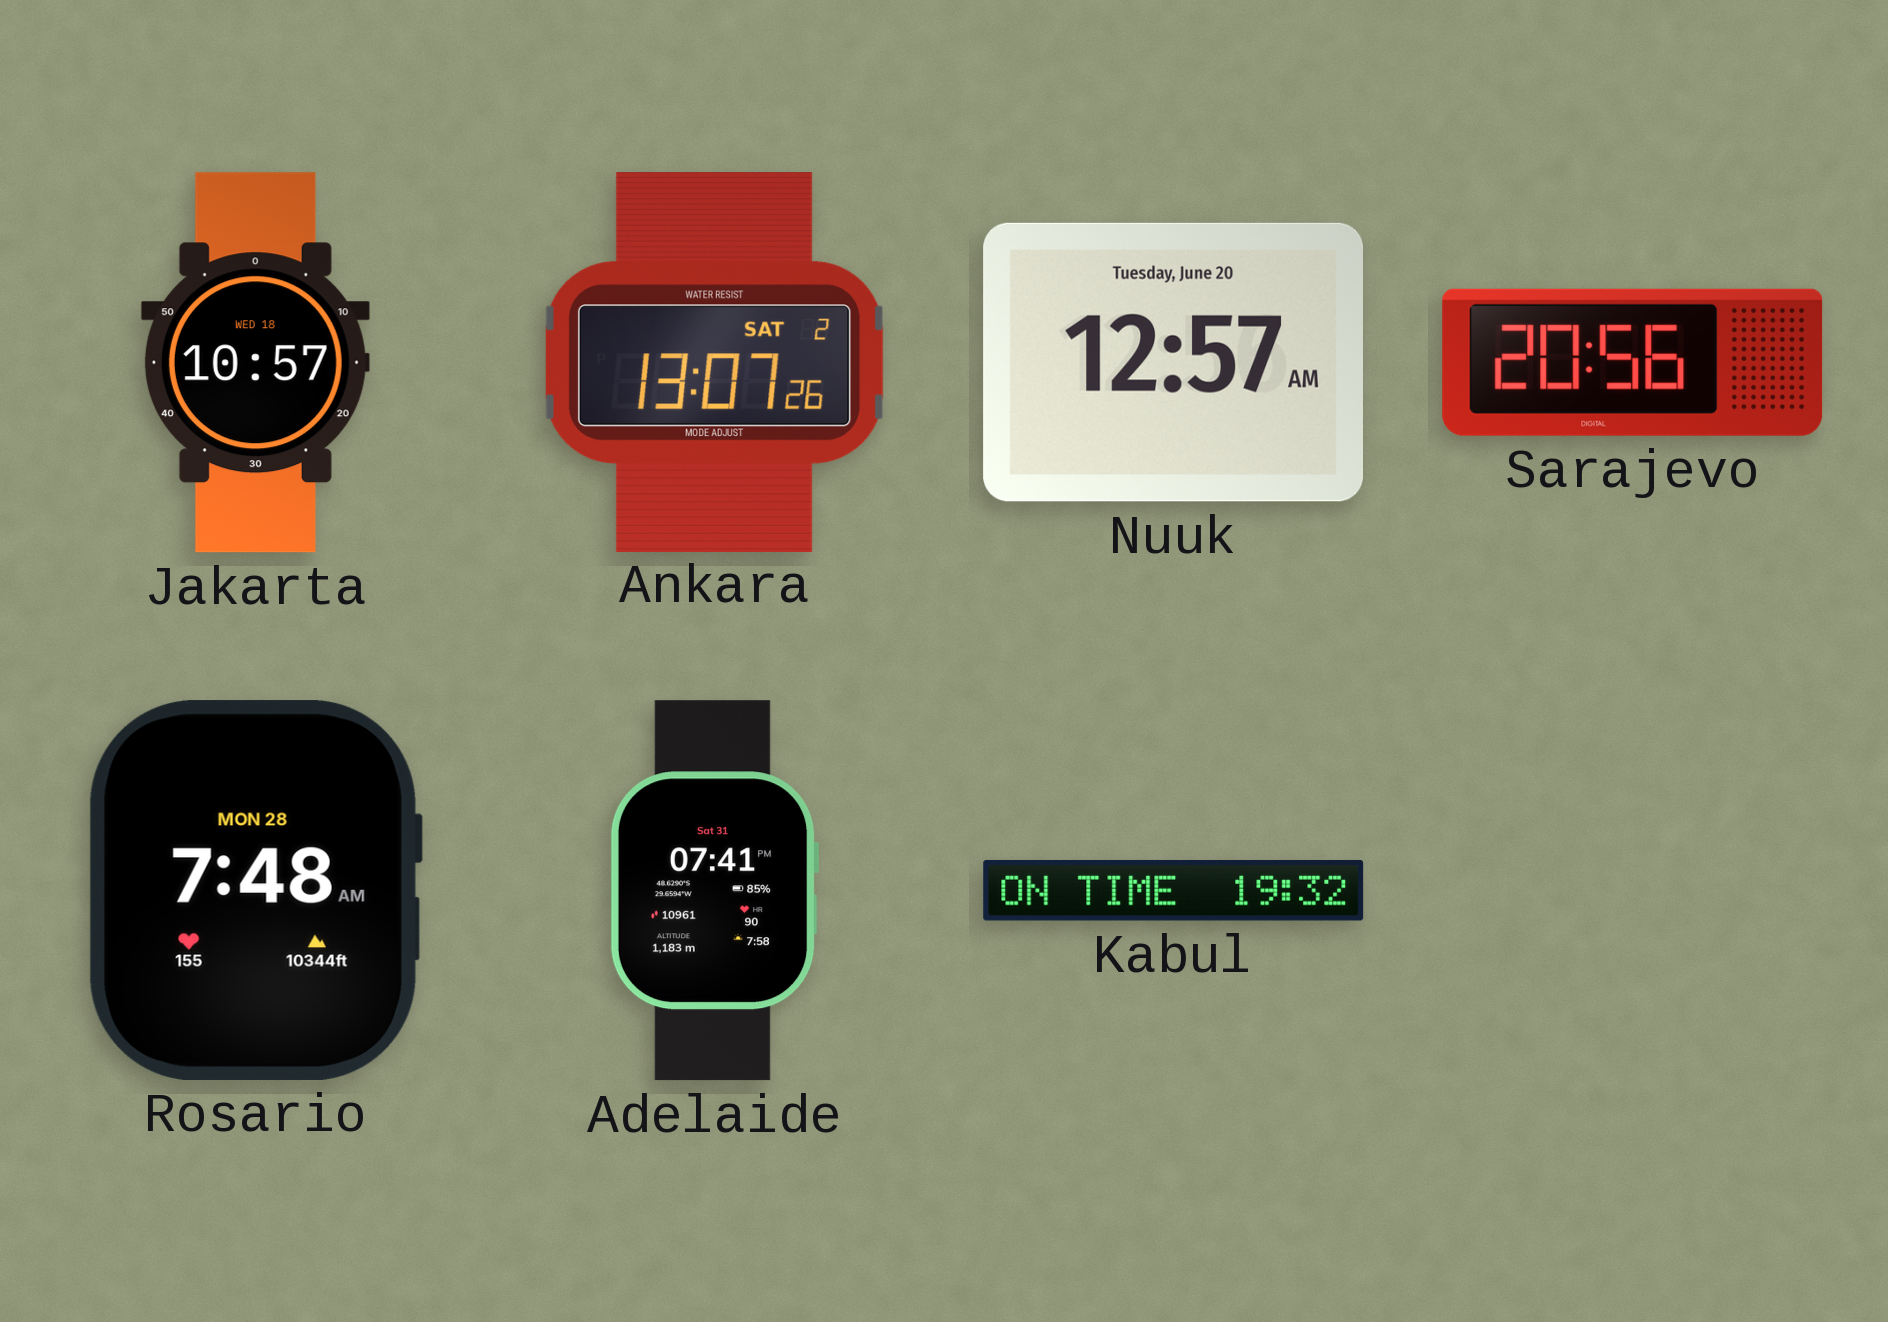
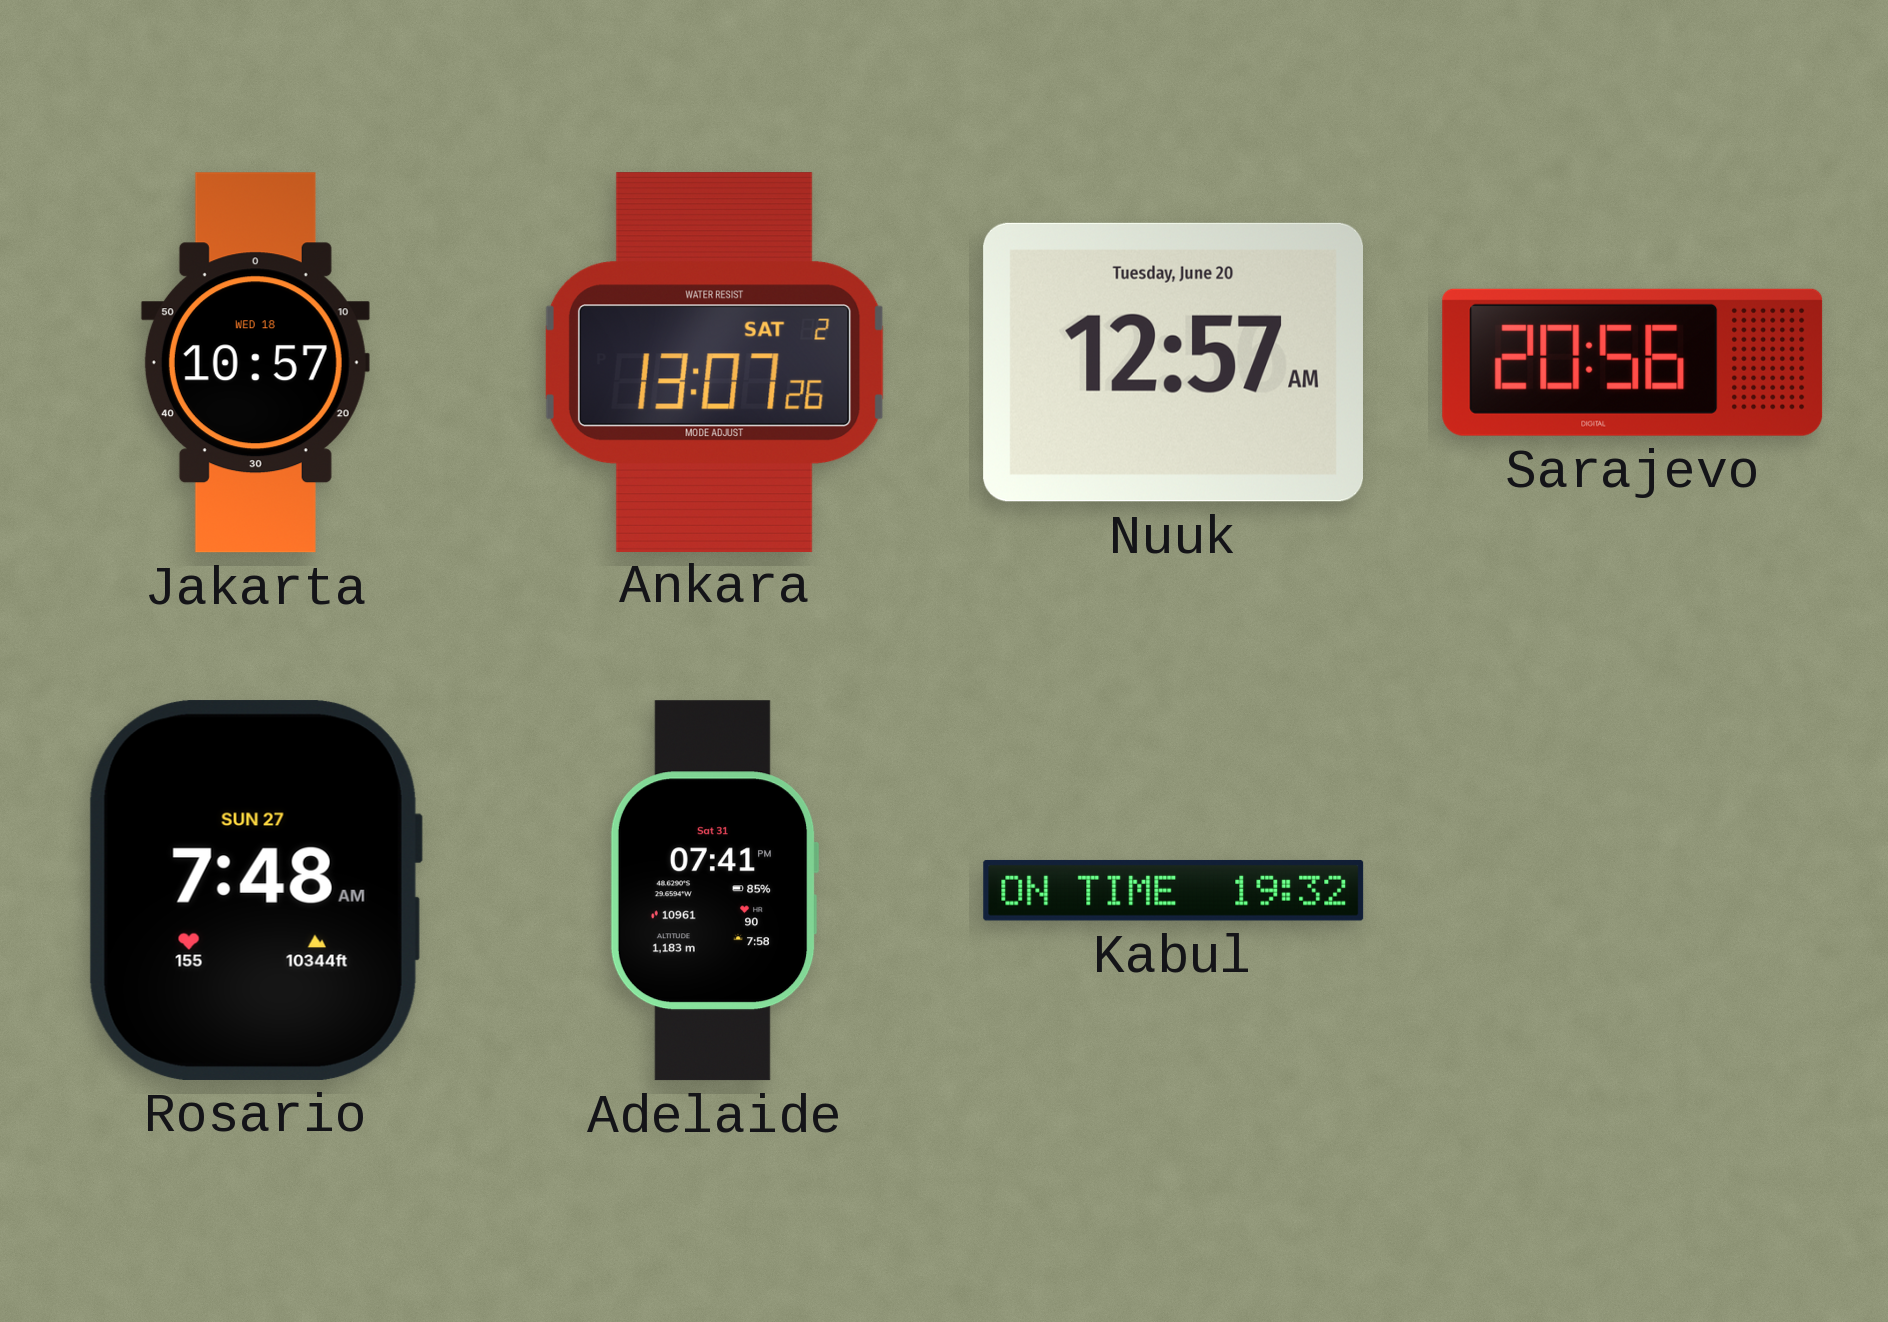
Rosario date: MON 28 -> SUN 27
